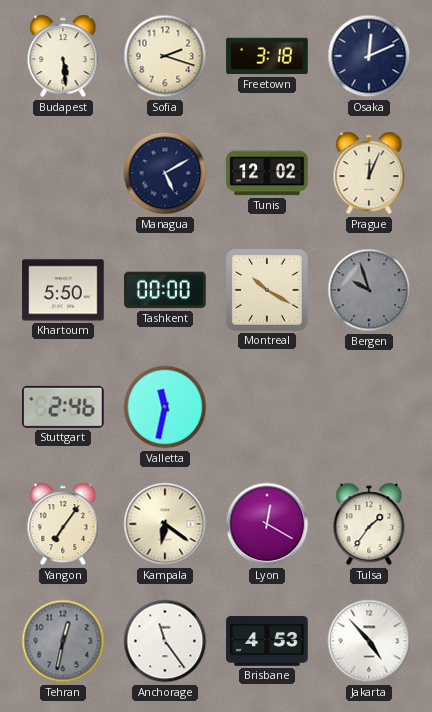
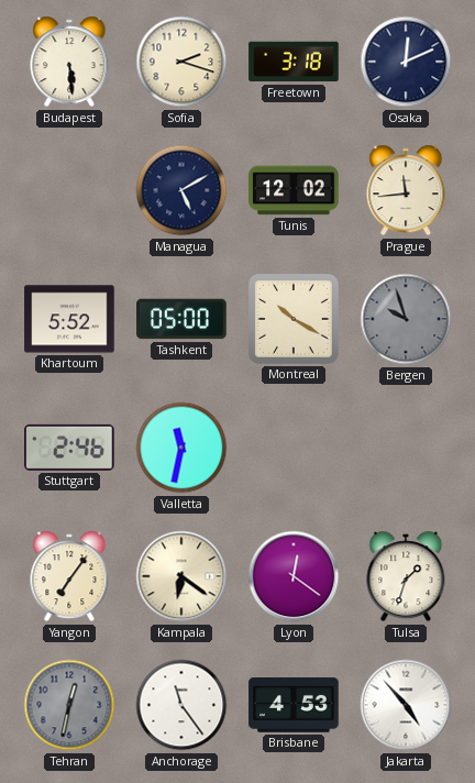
Prague: 12:04 -> 11:44
Khartoum: 5:50 -> 5:52
Tashkent: 00:00 -> 05:00
Lyon: 12:20 -> 12:21
Tulsa: 1:36 -> 1:33
